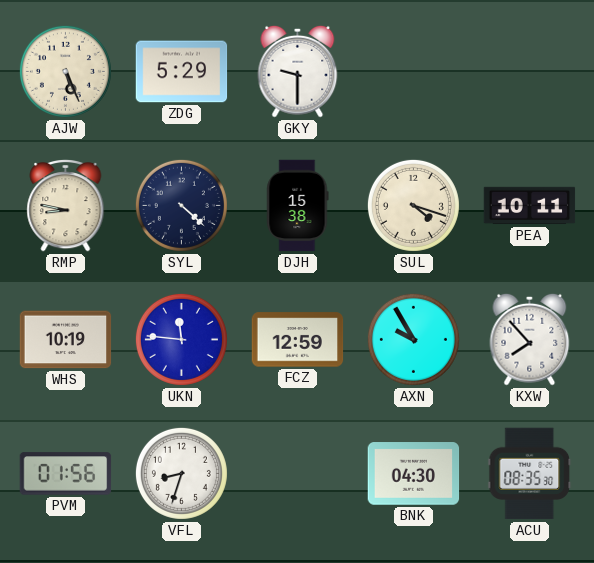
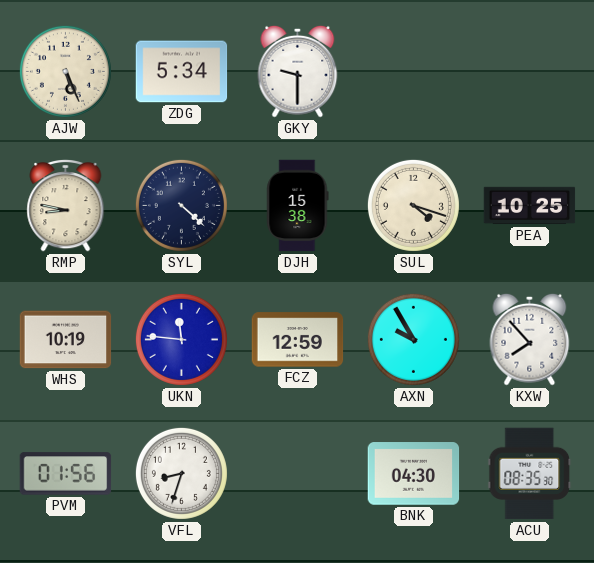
ZDG: 5:29 -> 5:34
PEA: 10:11 -> 10:25
